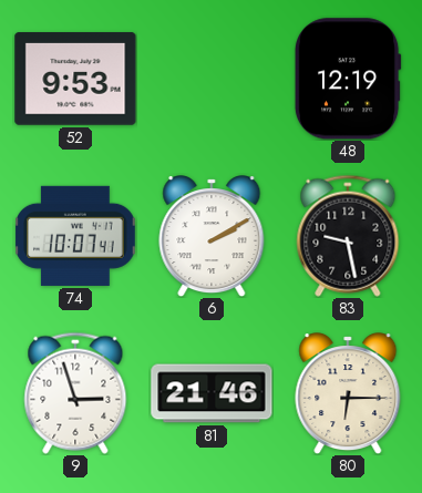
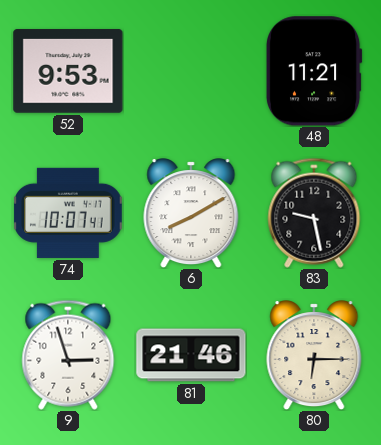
48: 12:19 -> 11:21
6: 2:10 -> 8:10
